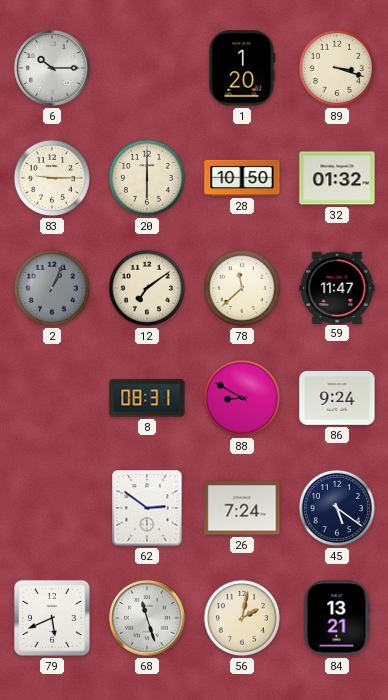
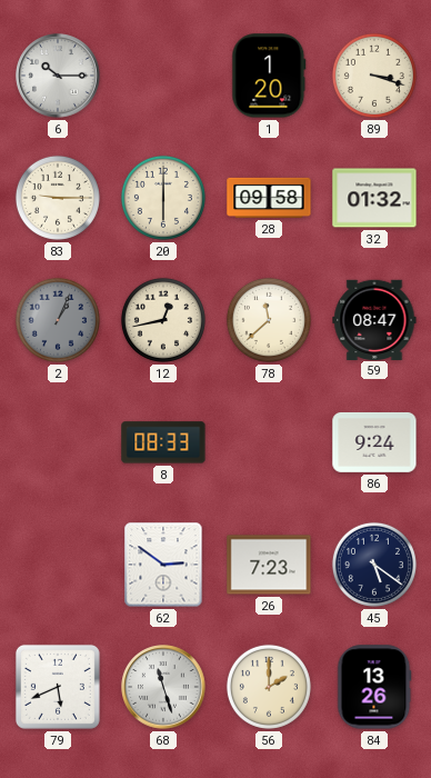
28: 10:50 -> 09:58
12: 7:09 -> 12:43
59: 11:47 -> 08:47
8: 08:31 -> 08:33
88: 8:50 -> none
26: 7:24 -> 7:23
56: 2:02 -> 2:00
84: 13:21 -> 13:26
